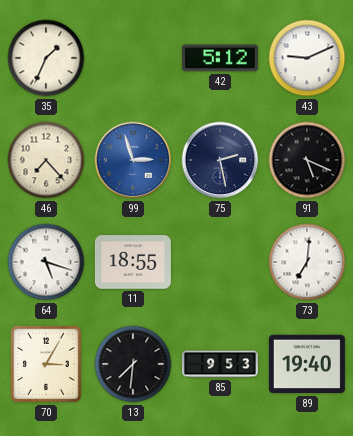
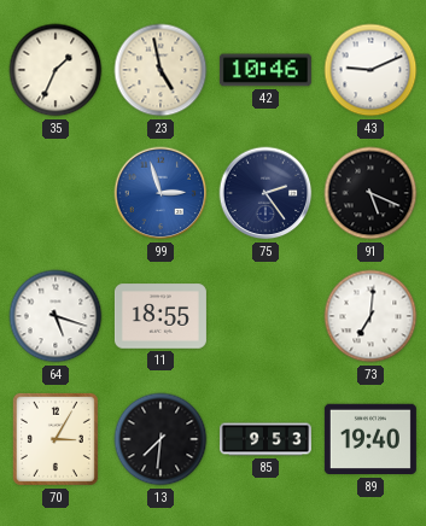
23: none -> 4:58
42: 5:12 -> 10:46
46: 7:23 -> none
75: 2:28 -> 2:24
